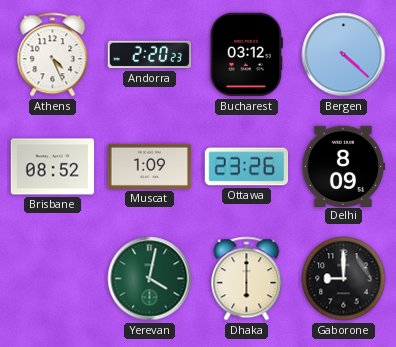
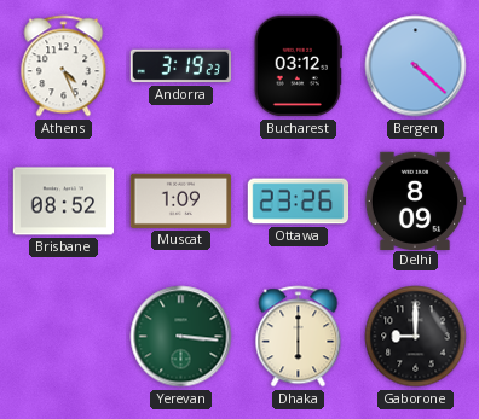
Andorra: 2:20 -> 3:19
Yerevan: 4:02 -> 3:16
